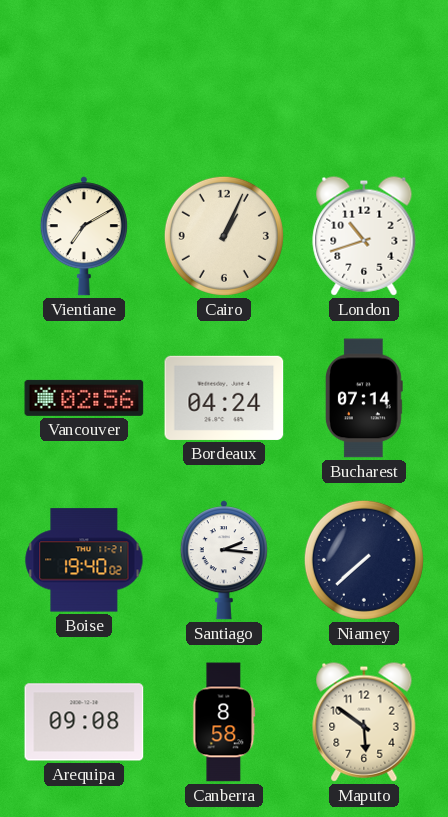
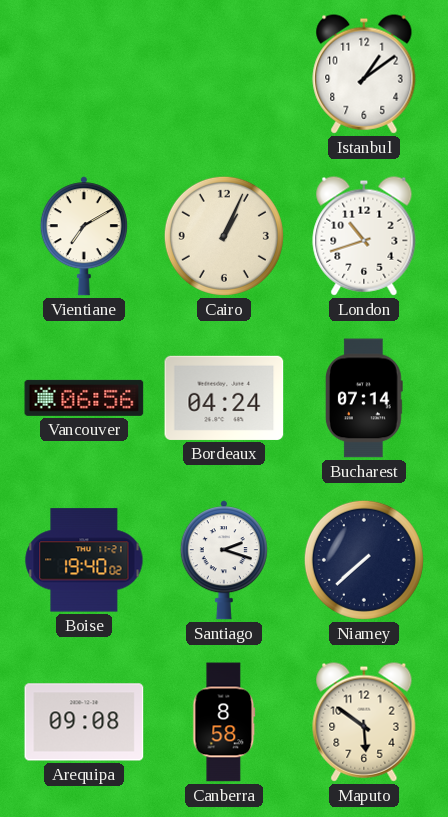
Istanbul: none -> 1:09
Vancouver: 02:56 -> 06:56
Santiago: 2:16 -> 2:18
